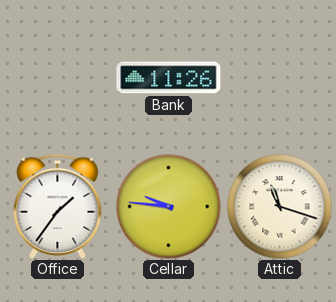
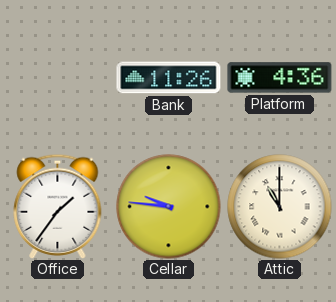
Platform: none -> 4:36
Attic: 11:18 -> 11:00
